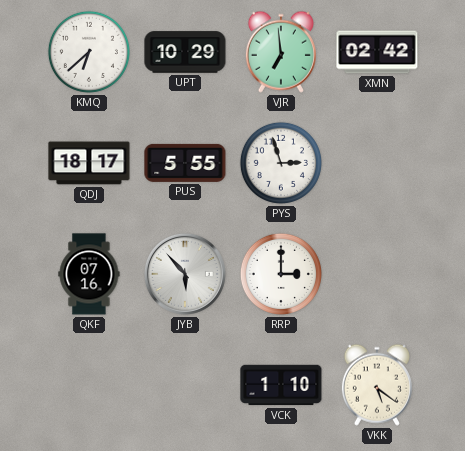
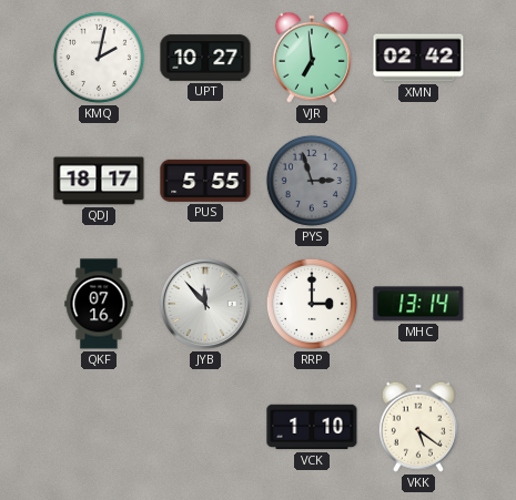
KMQ: 6:38 -> 2:02
UPT: 10:29 -> 10:27
PYS dial: white -> grey
JYB: 5:53 -> 11:53
MHC: none -> 13:14
